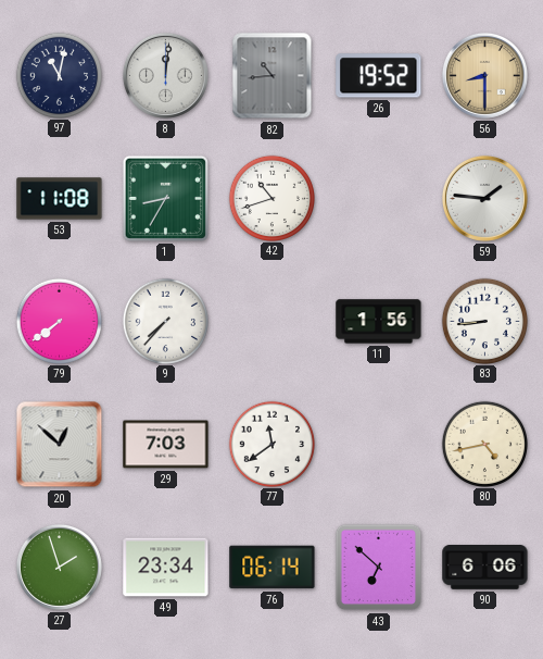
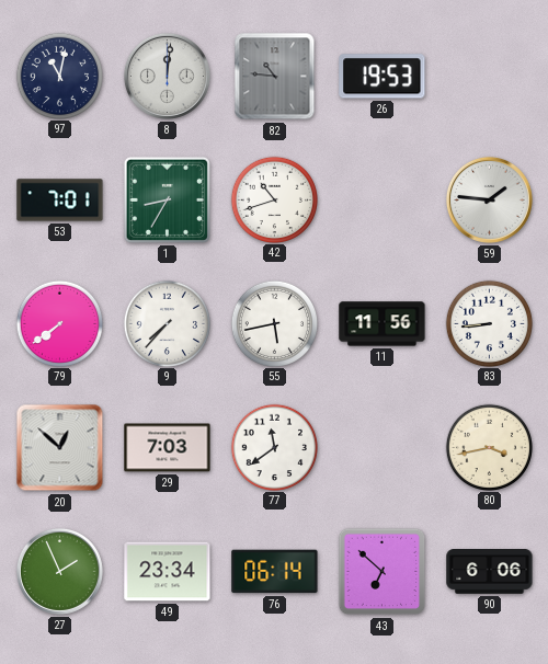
82: 10:44 -> 10:46
26: 19:52 -> 19:53
56: 8:30 -> none
53: 11:08 -> 7:01
55: none -> 5:43
11: 1:56 -> 11:56
80: 4:43 -> 3:43
27: 1:57 -> 1:56
